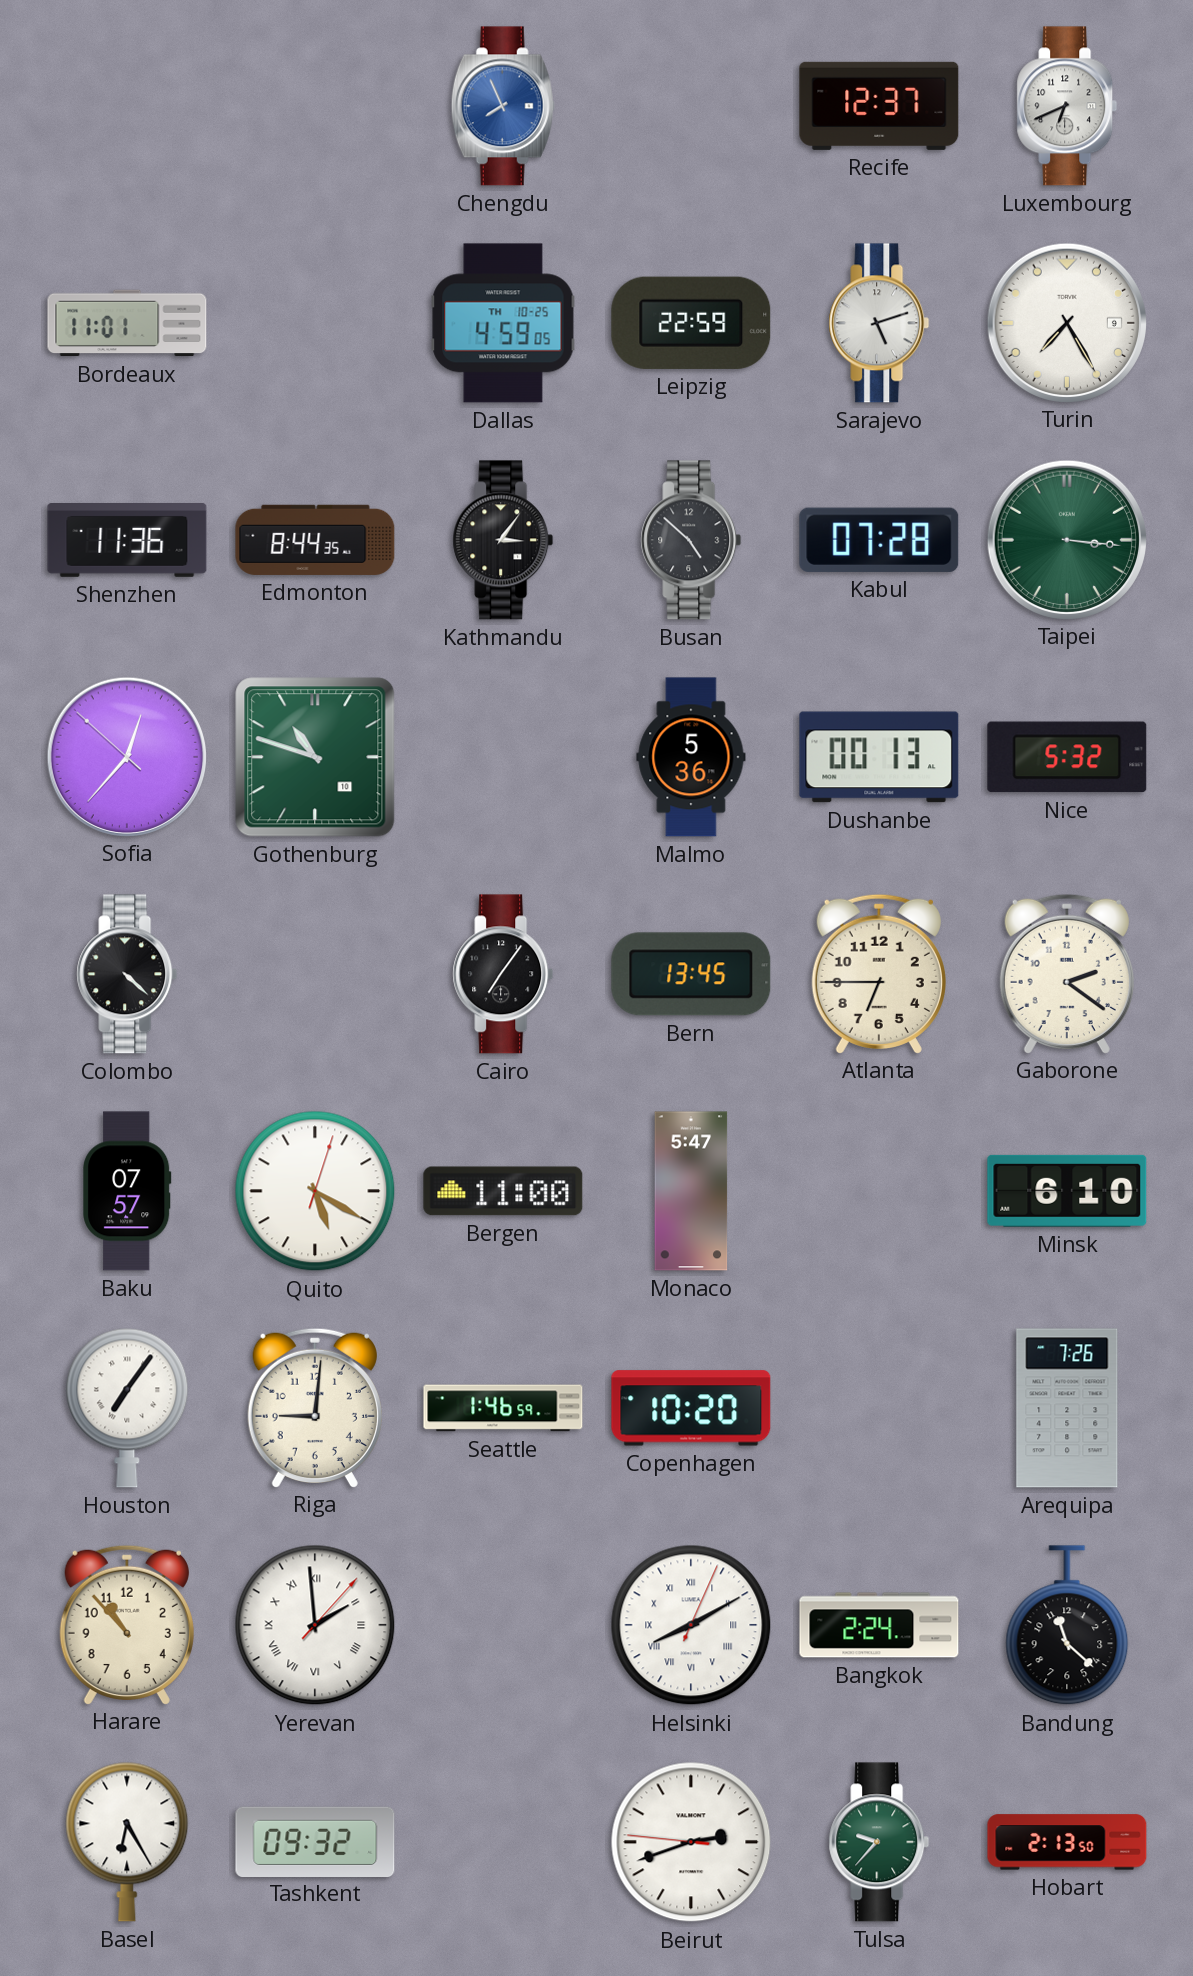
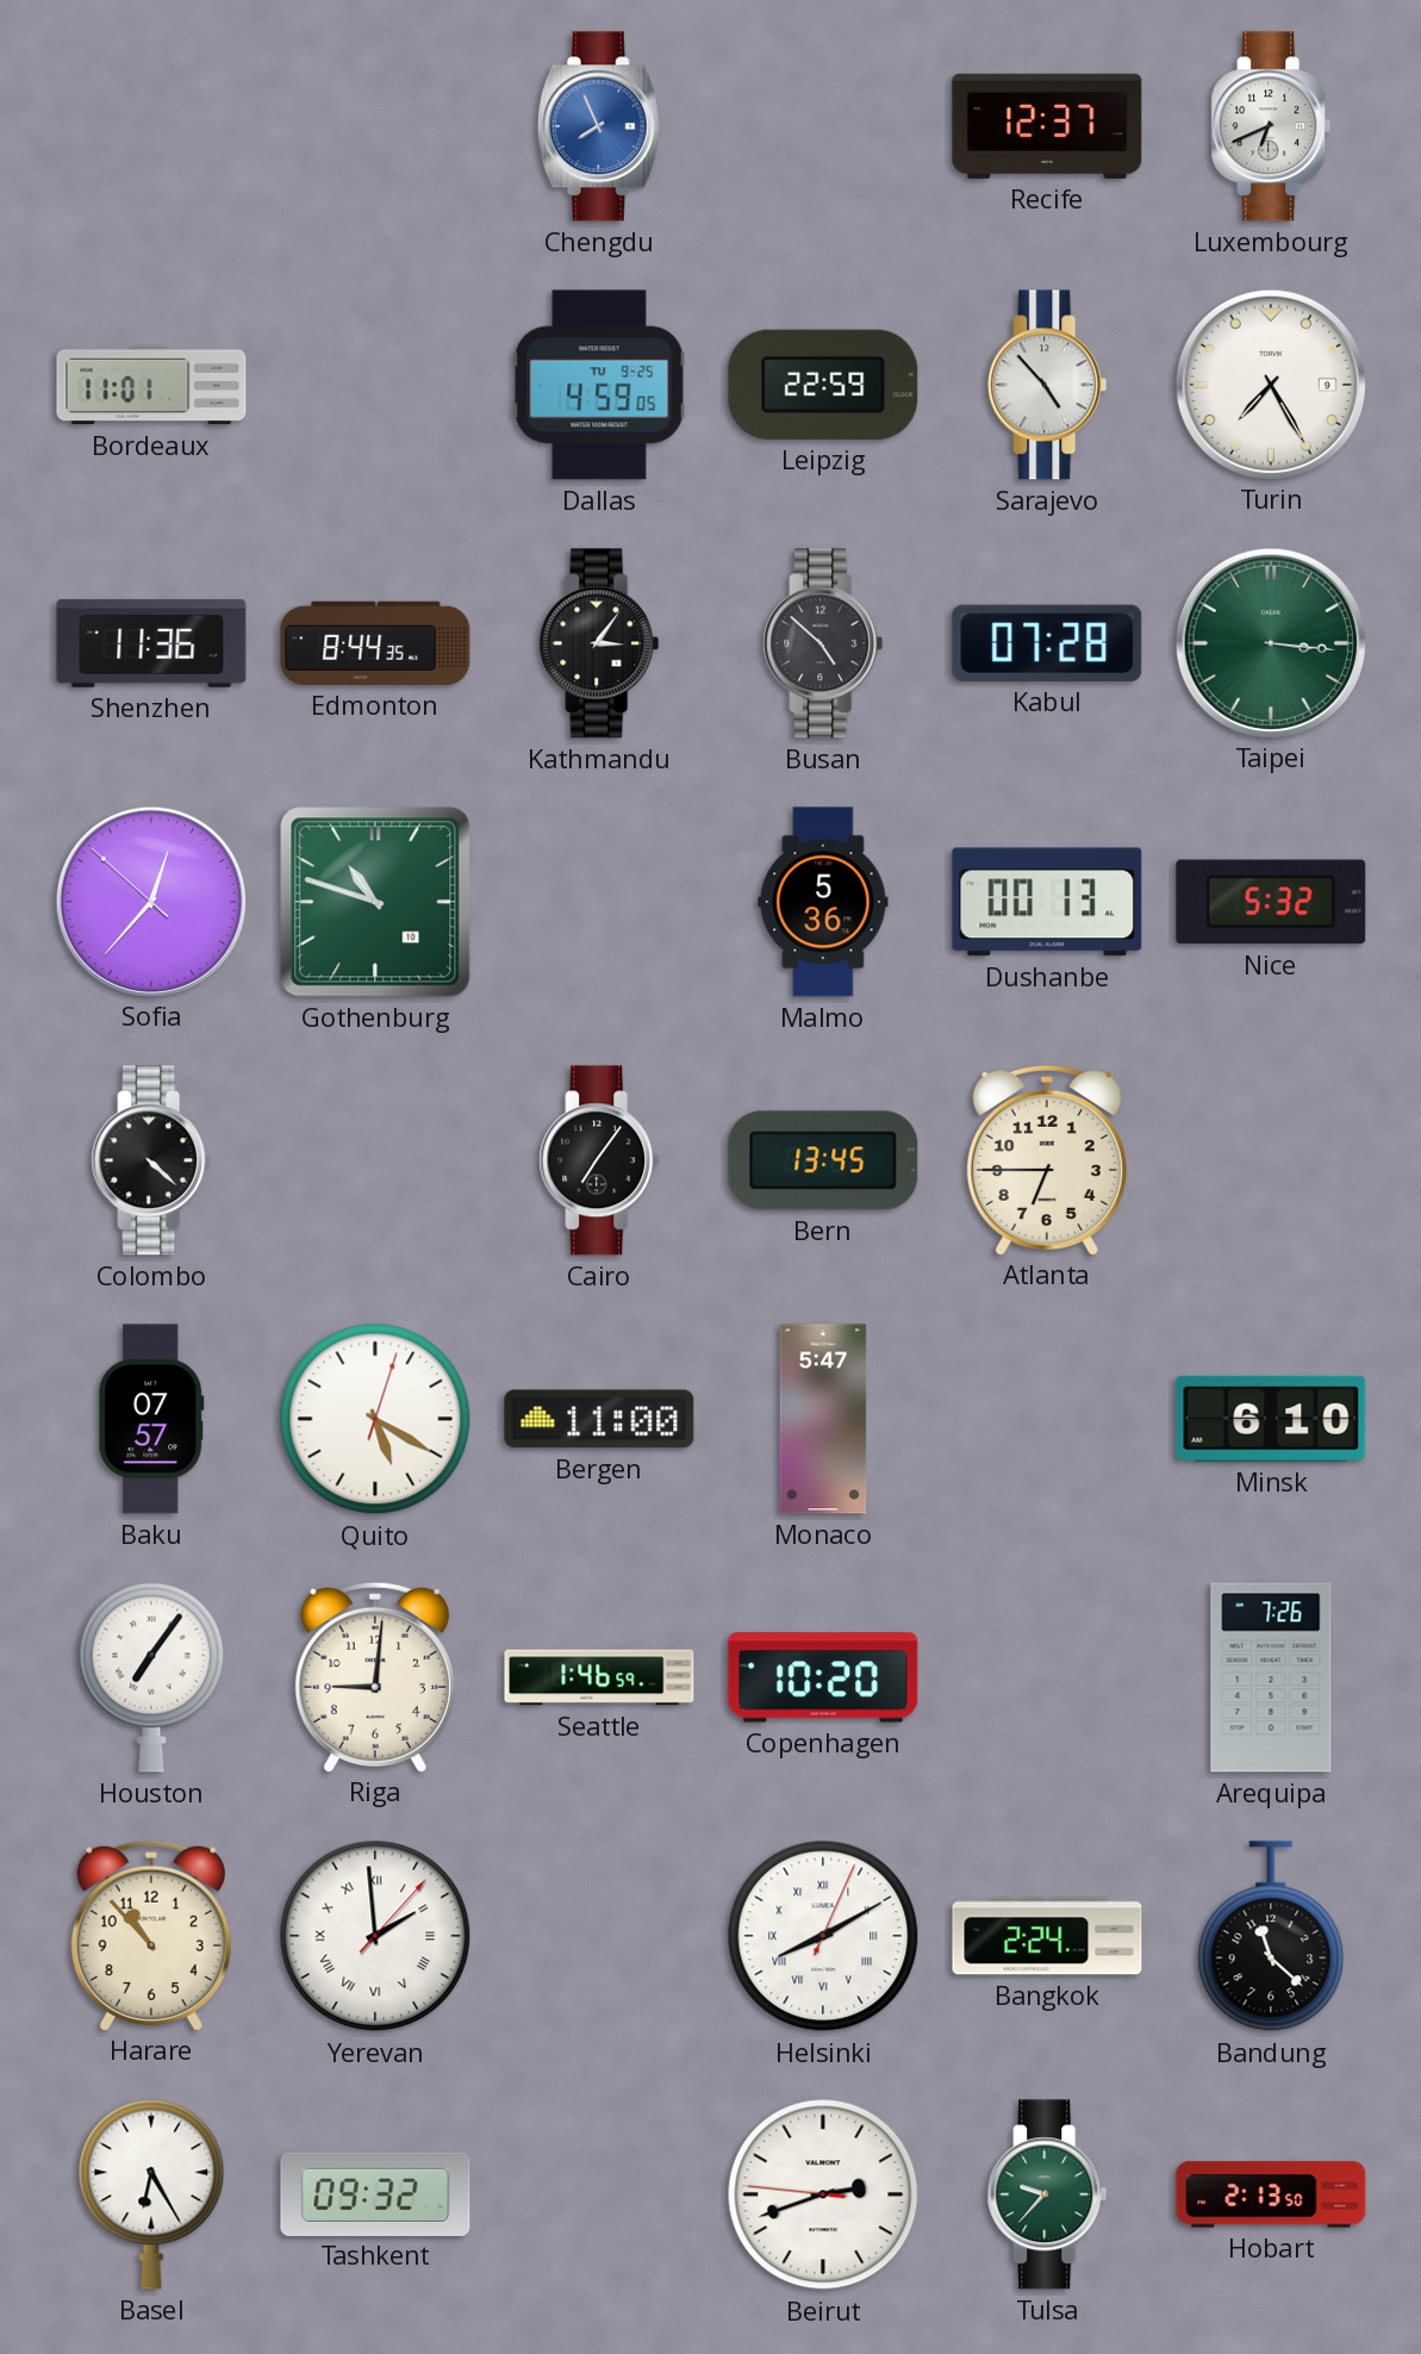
Dallas date: TH 10-25 -> TU 9-25
Sarajevo: 5:12 -> 4:53
Gaborone: 2:21 -> none
